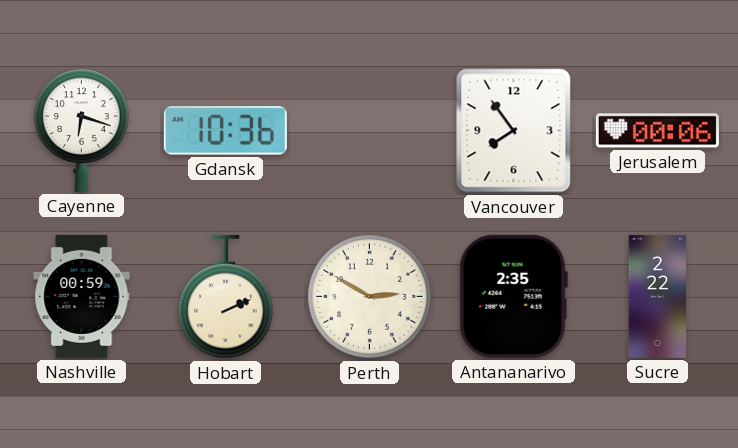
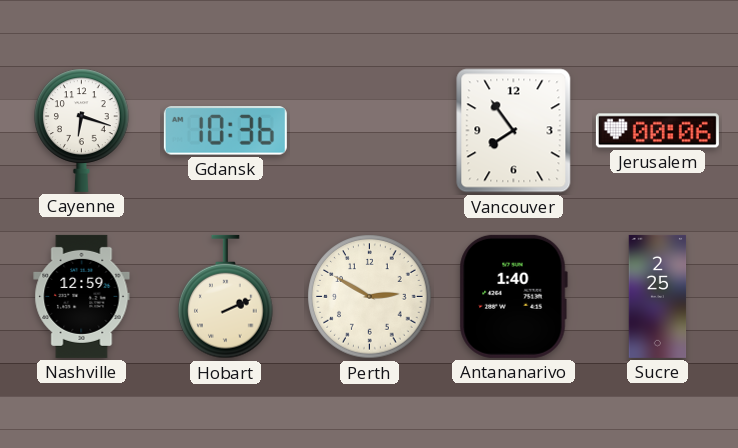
Nashville: 00:59 -> 12:59
Antananarivo: 2:35 -> 1:40
Sucre: 2:22 -> 2:25
